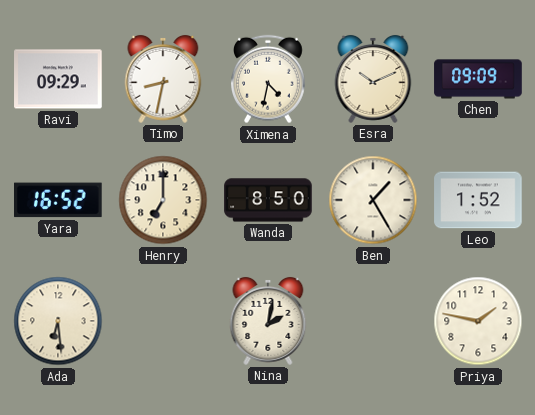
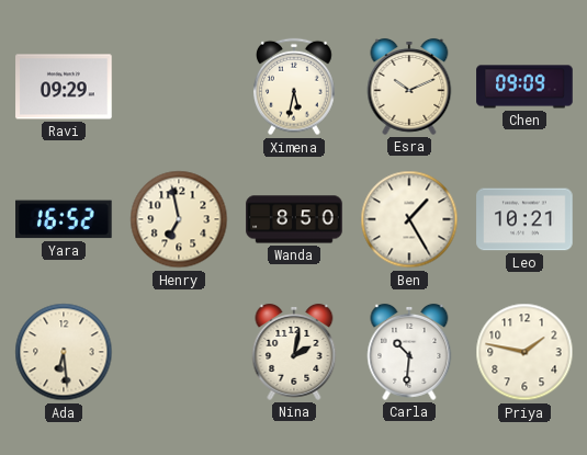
Timo: 8:32 -> none
Ximena: 4:32 -> 5:32
Henry: 7:00 -> 6:58
Leo: 1:52 -> 10:21
Carla: none -> 10:31
